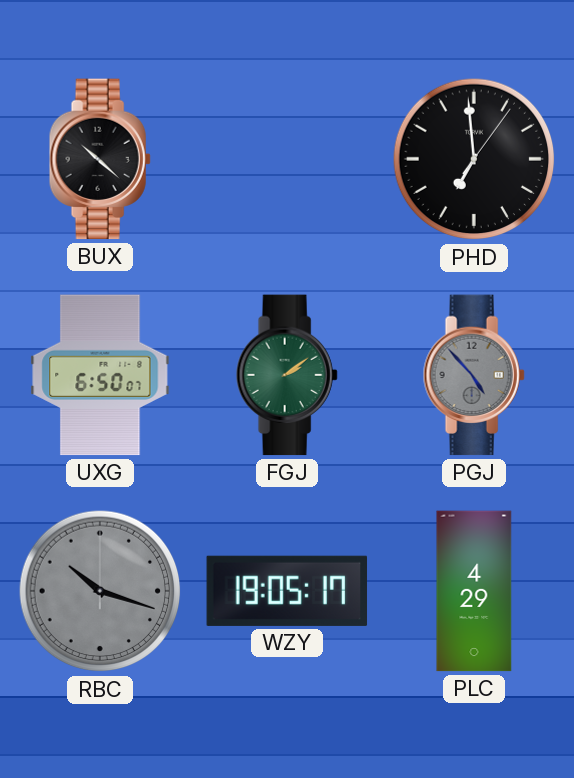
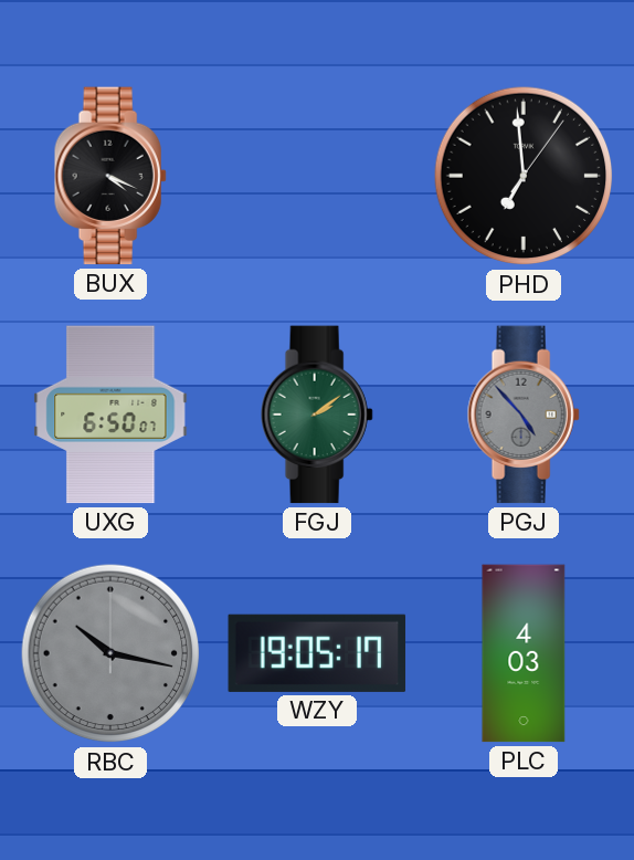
BUX: 10:22 -> 4:19
RBC: 10:18 -> 10:17
PLC: 4:29 -> 4:03
